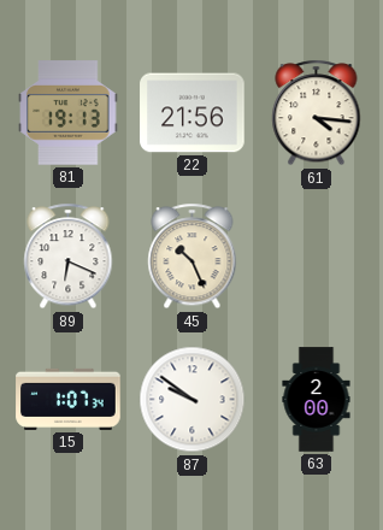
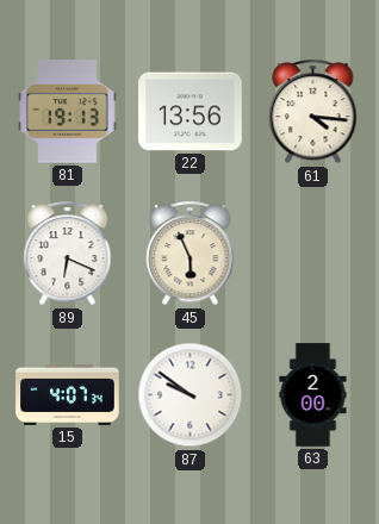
22: 21:56 -> 13:56
45: 10:26 -> 5:56
15: 1:07 -> 4:07
